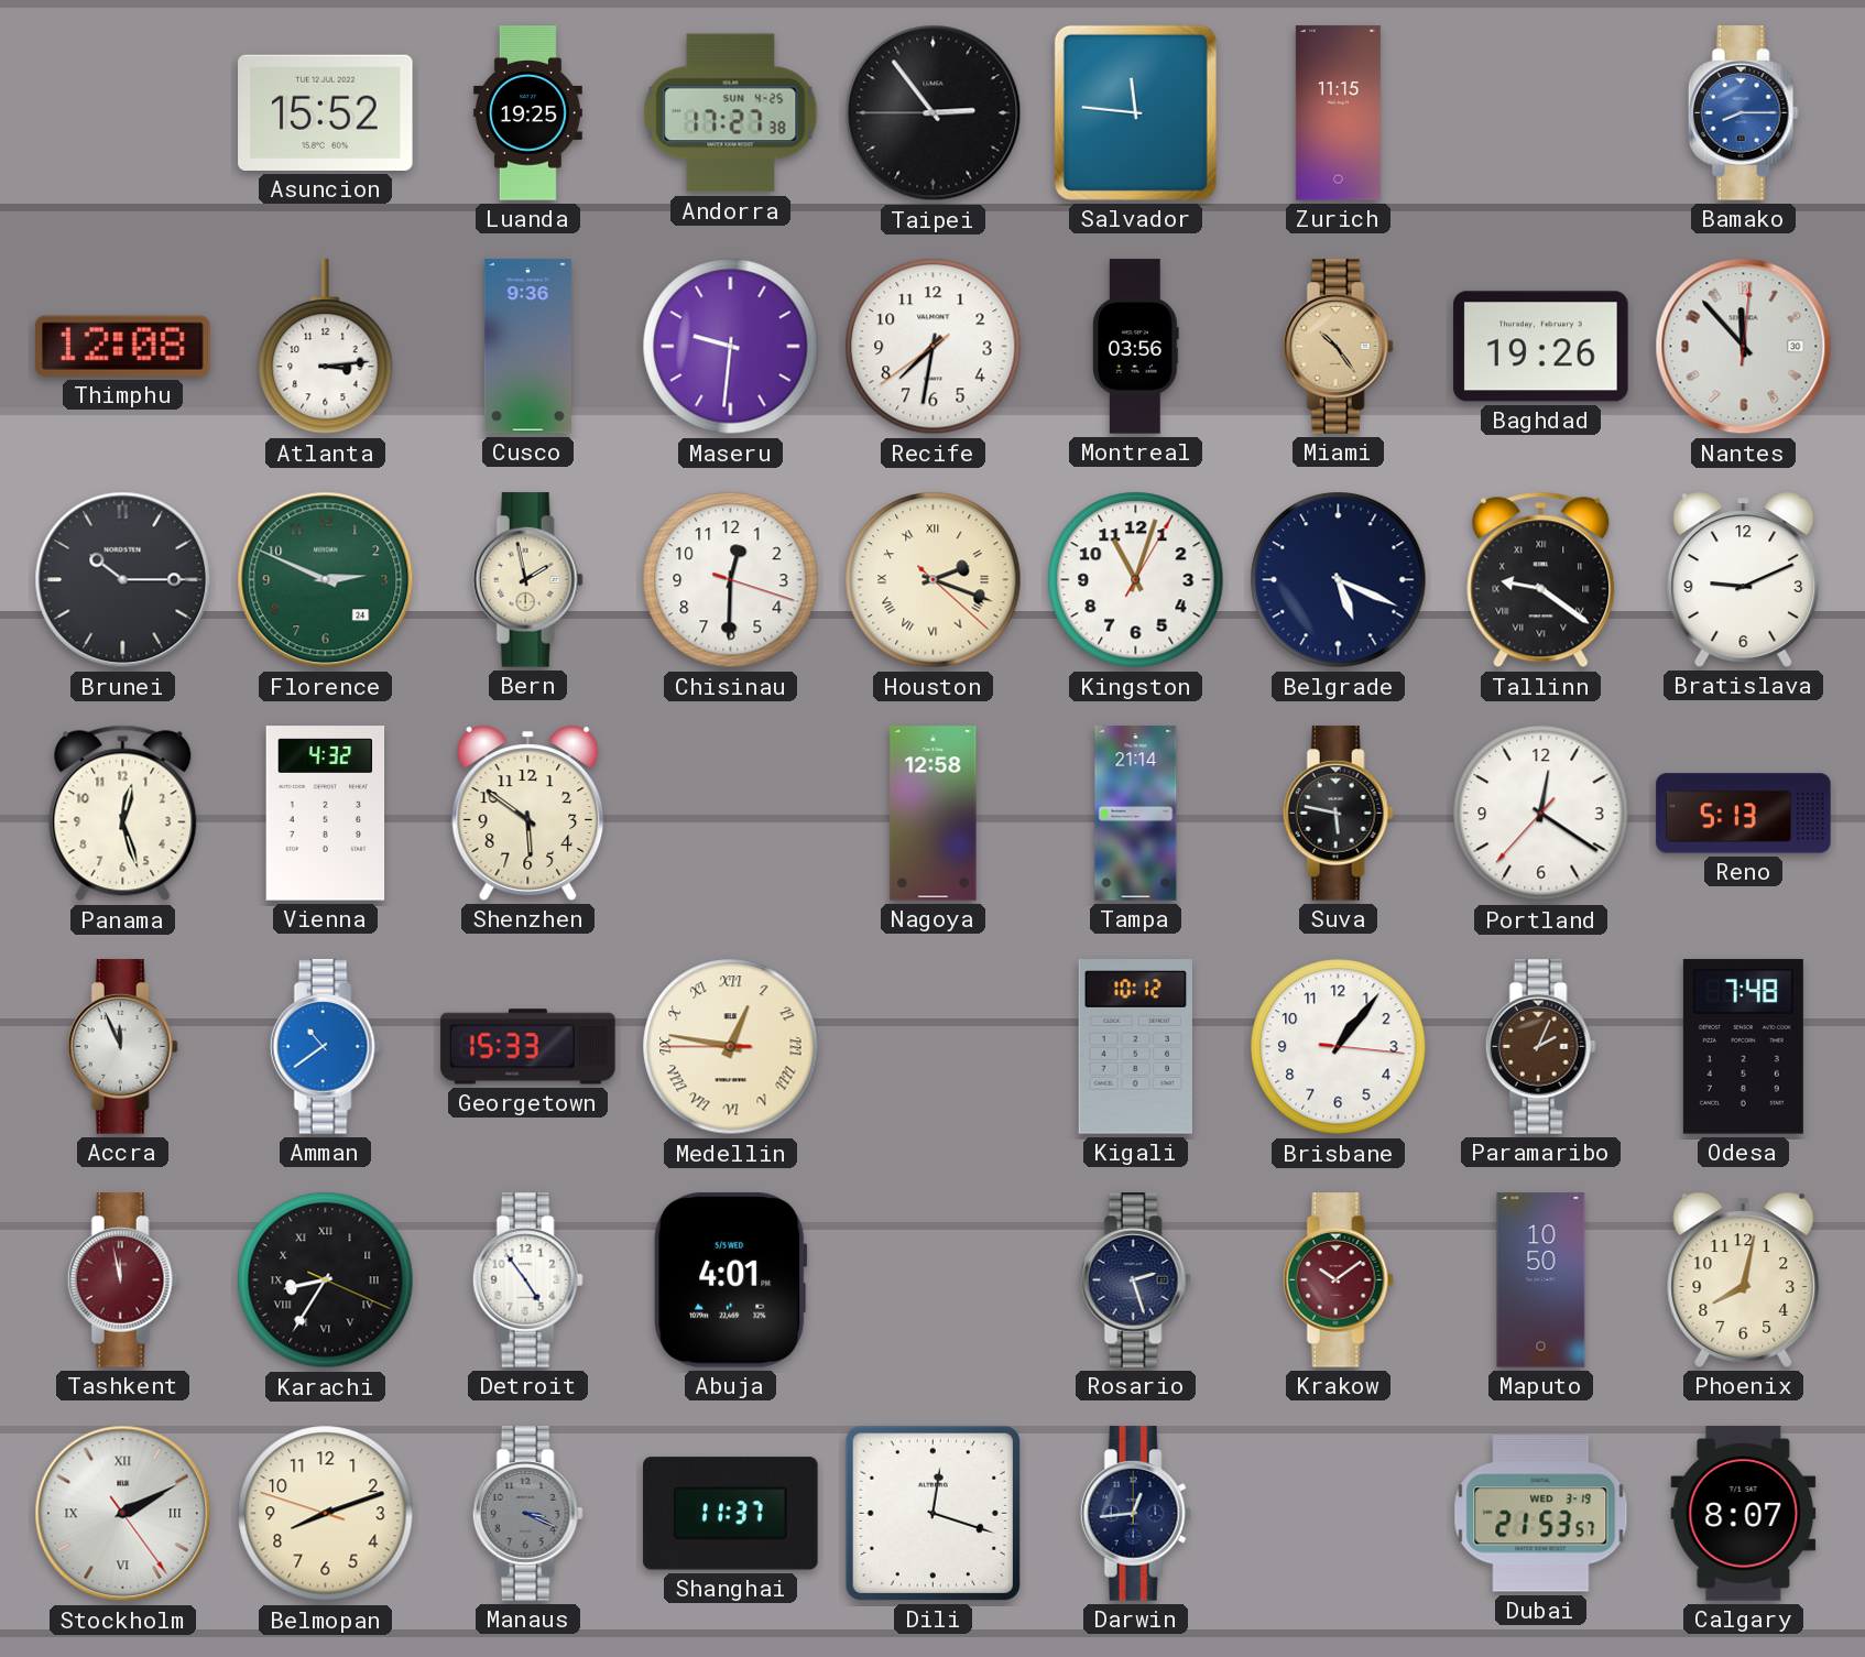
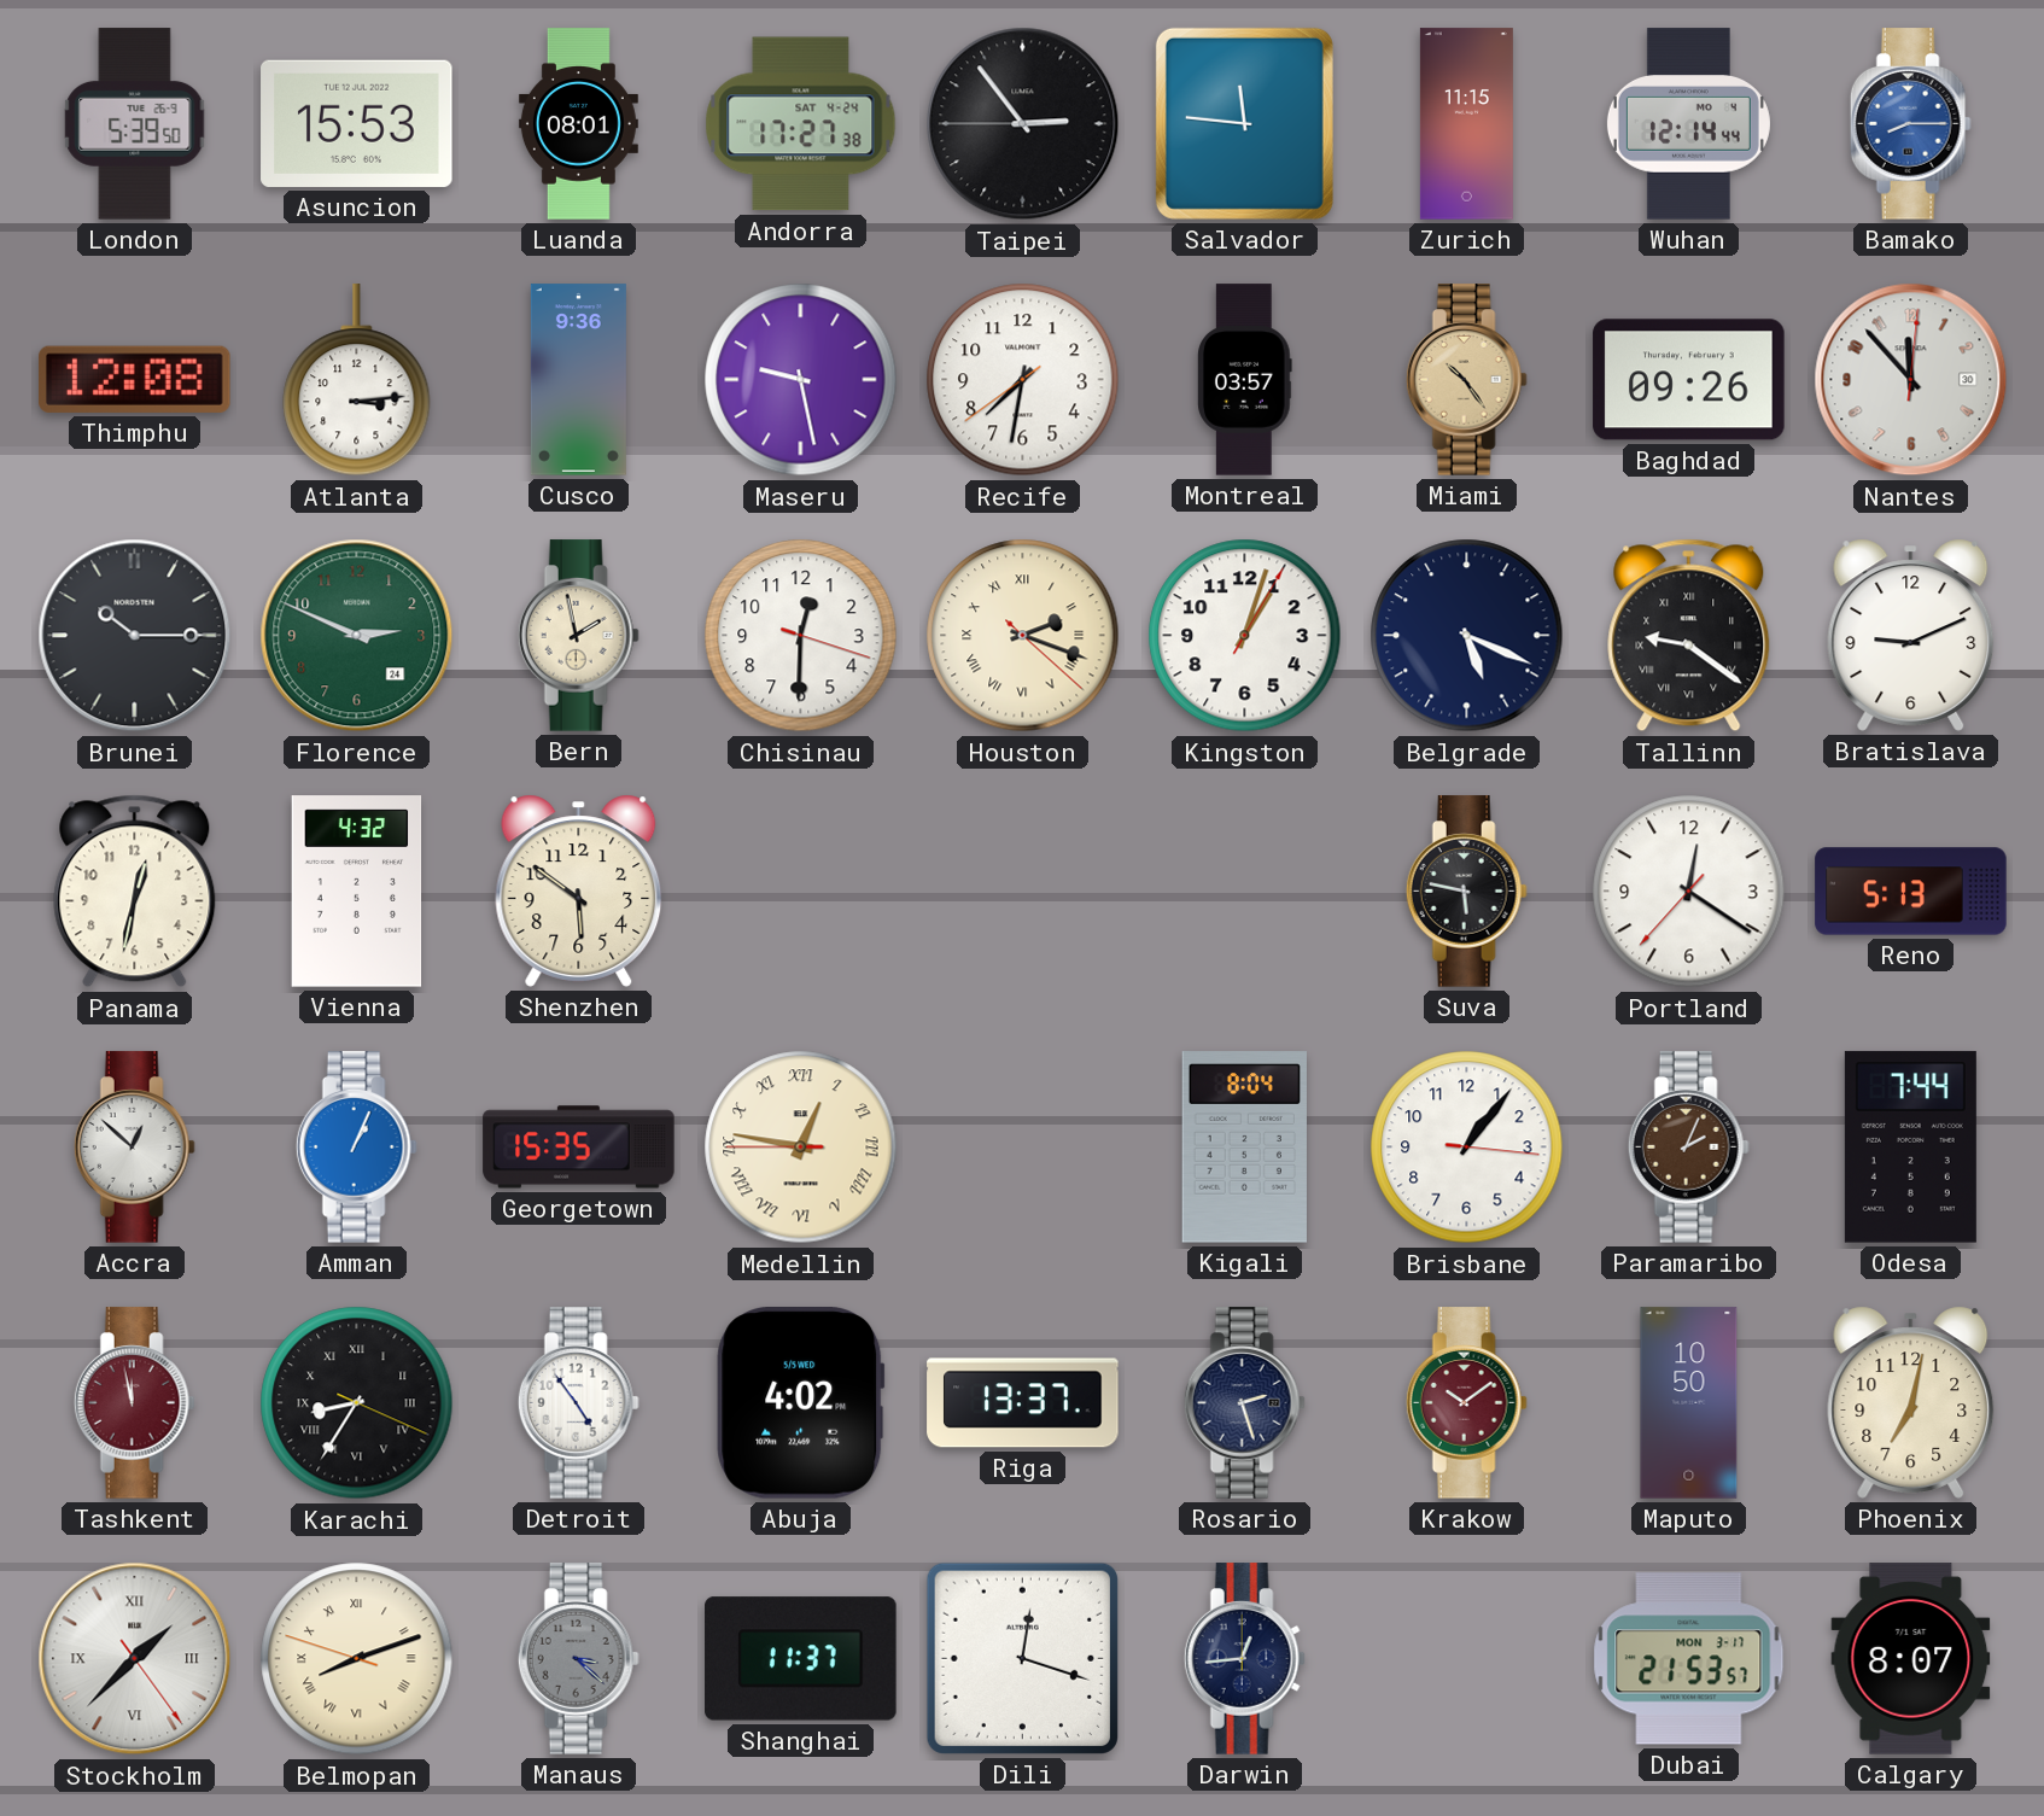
London: none -> 5:39
Asuncion: 15:52 -> 15:53
Luanda: 19:25 -> 08:01
Andorra date: SUN 4-25 -> SAT 4-24
Wuhan: none -> 12:14
Maseru: 9:31 -> 9:28
Montreal: 03:56 -> 03:57
Baghdad: 19:26 -> 09:26
Kingston: 11:03 -> 1:03
Panama: 12:27 -> 12:32
Nagoya: 12:58 -> none
Tampa: 21:14 -> none
Accra: 11:56 -> 12:52
Amman: 10:39 -> 1:04
Georgetown: 15:33 -> 15:35
Kigali: 10:12 -> 8:04
Odesa: 7:48 -> 7:44
Abuja: 4:01 -> 4:02
Riga: none -> 13:37
Phoenix: 8:02 -> 7:02
Stockholm: 2:10 -> 1:37
Belmopan numerals: Arabic -> Roman
Manaus: 3:19 -> 3:22
Dubai date: WED 3-19 -> MON 3-17
